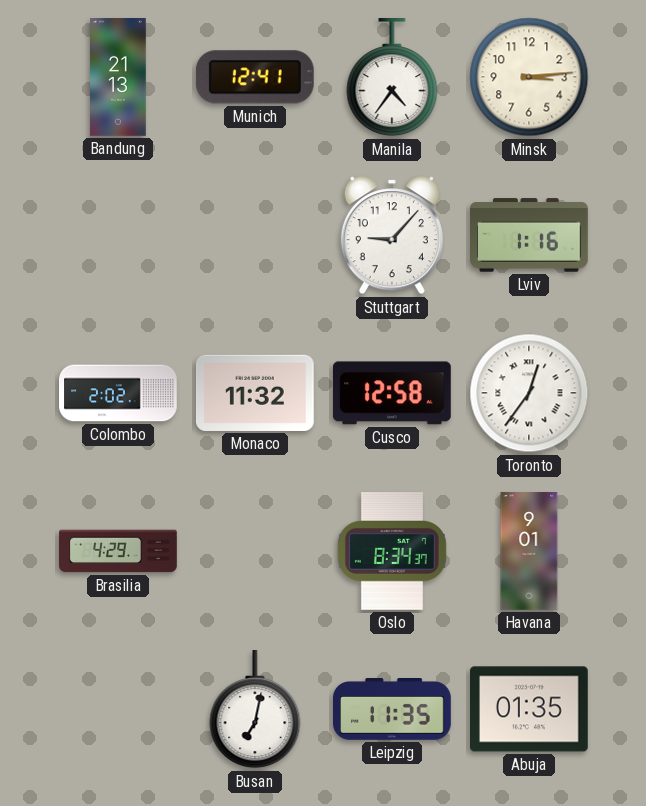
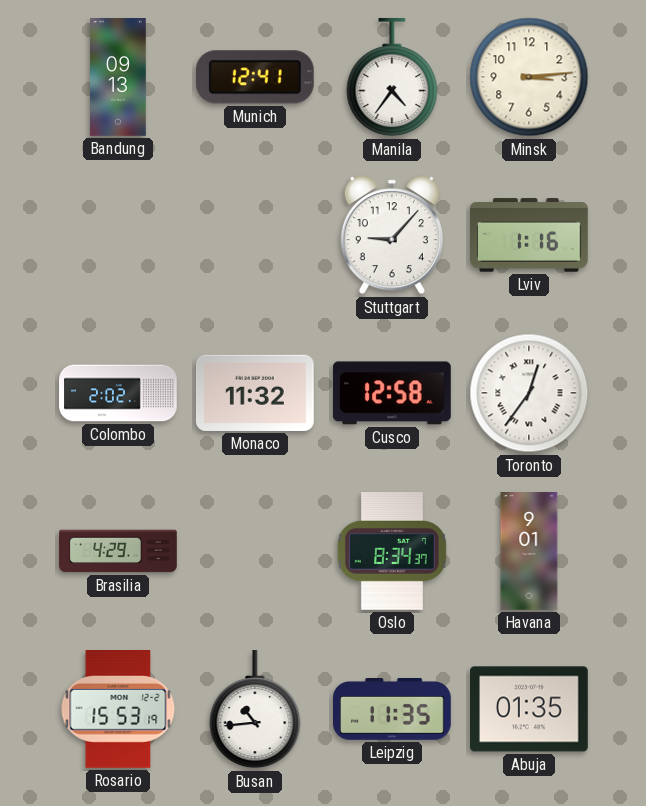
Bandung: 21:13 -> 09:13
Rosario: none -> 15:53
Busan: 7:02 -> 10:44
